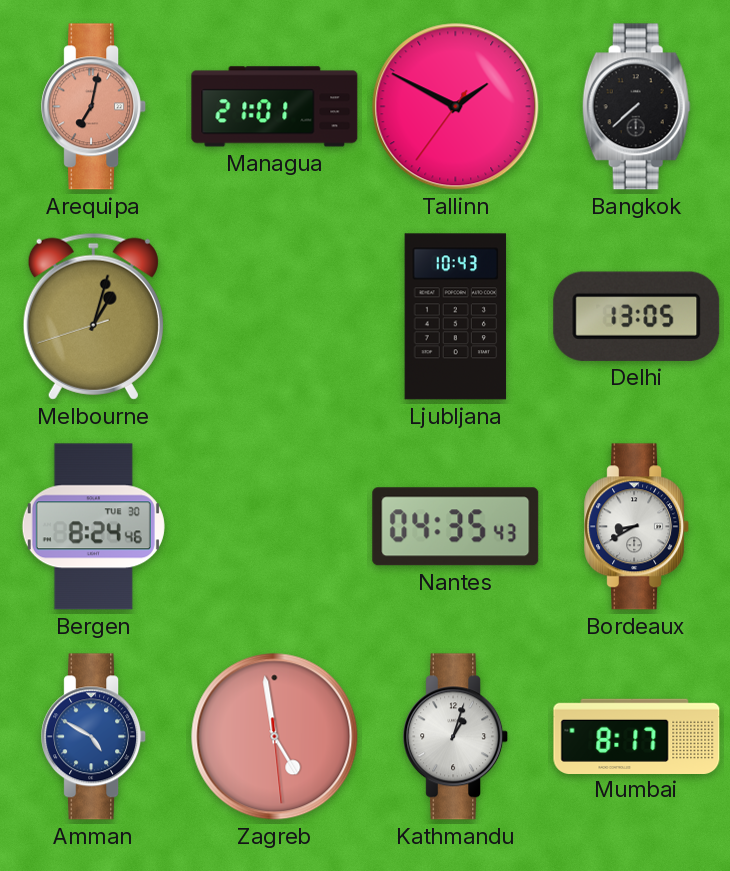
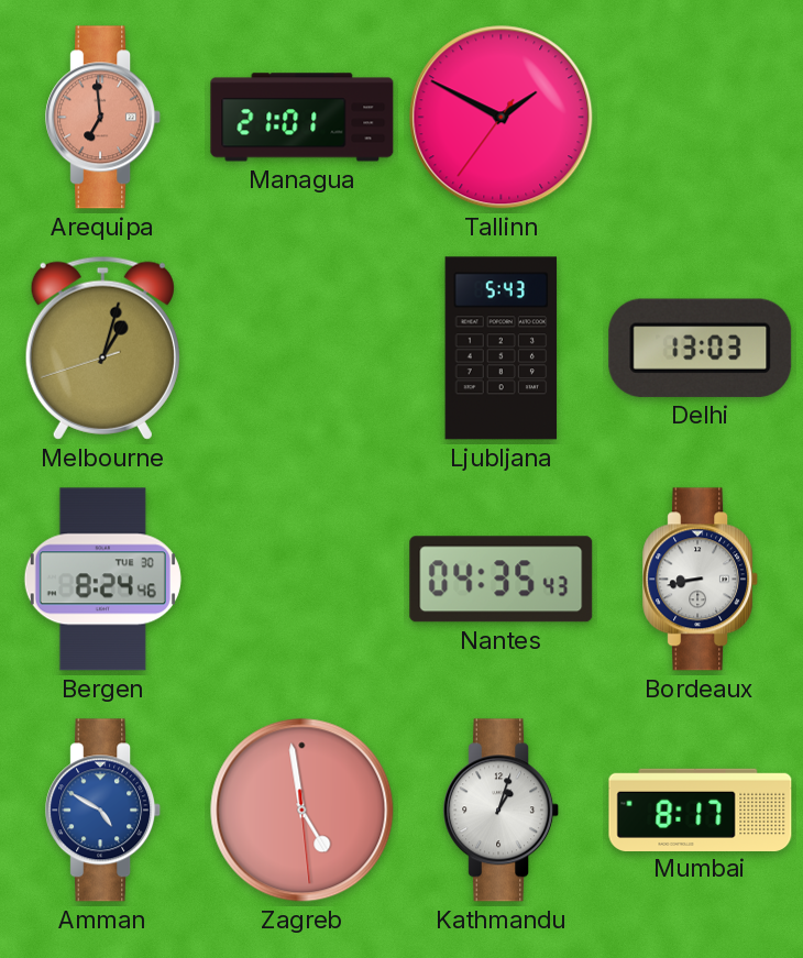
Arequipa: 7:02 -> 6:59
Bangkok: 7:38 -> none
Ljubljana: 10:43 -> 5:43
Delhi: 13:05 -> 13:03
Bordeaux: 8:40 -> 8:43
